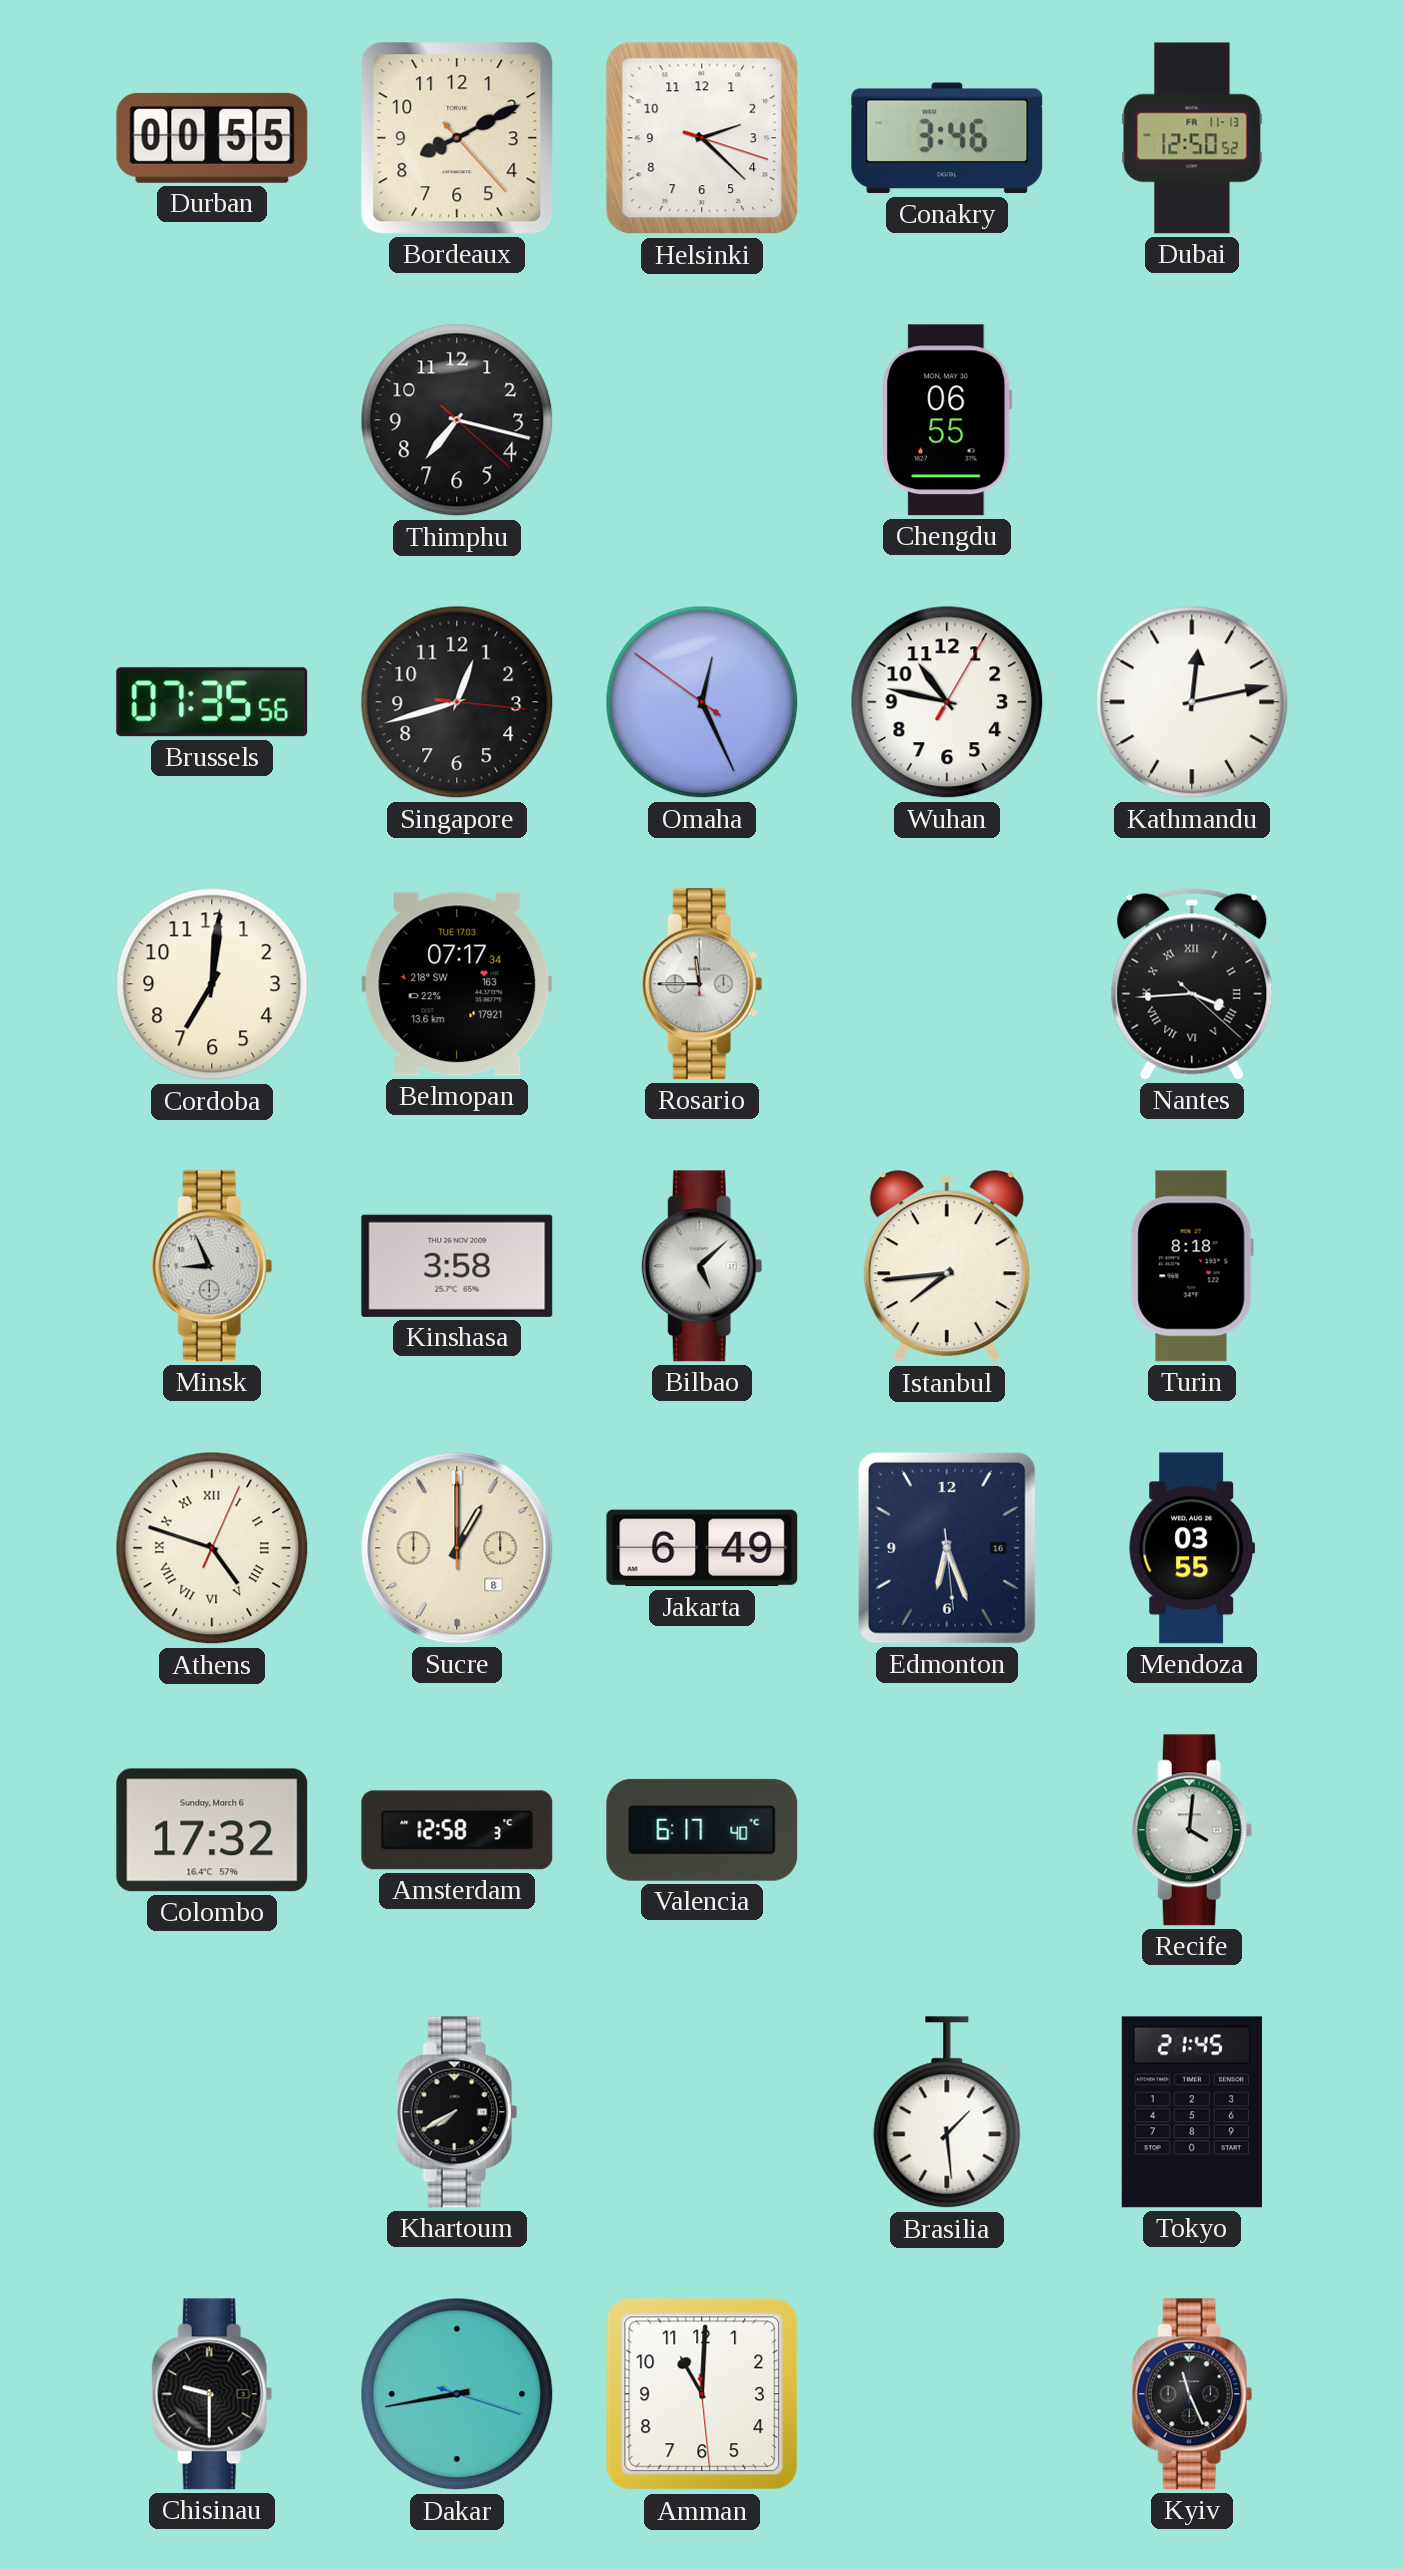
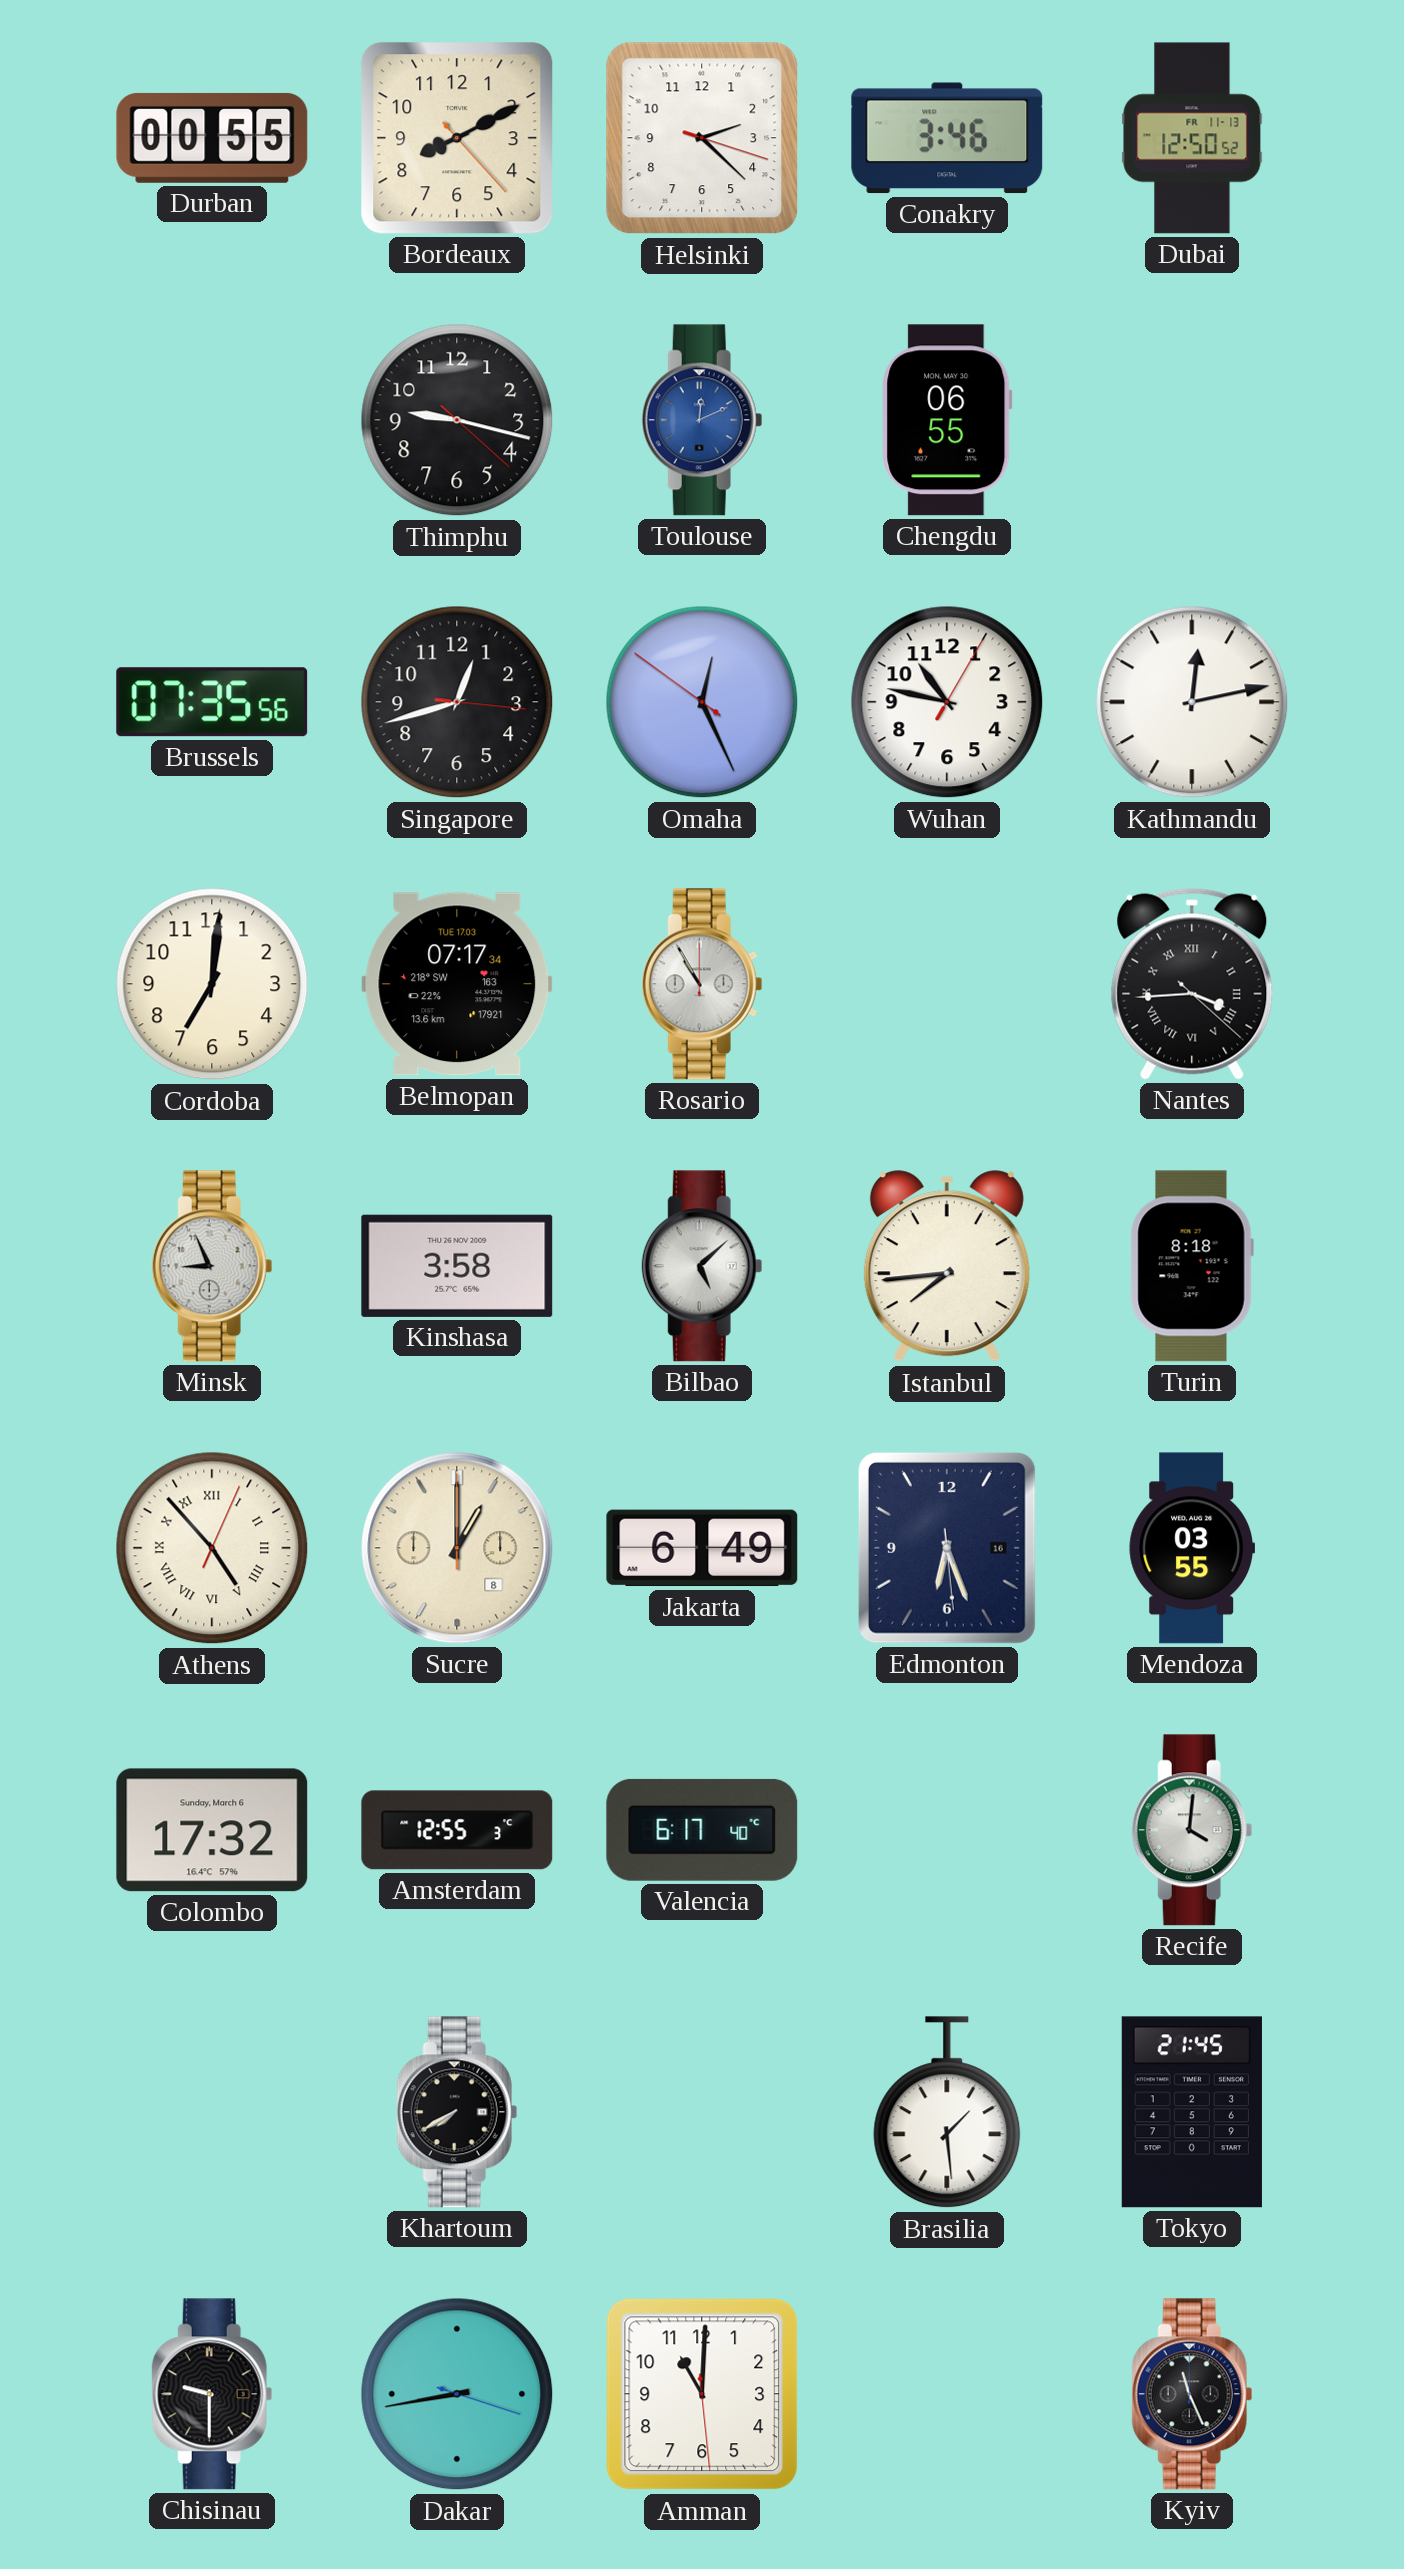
Thimphu: 7:17 -> 9:17
Toulouse: none -> 12:11
Rosario: 11:45 -> 10:55
Athens: 4:48 -> 4:53
Amsterdam: 12:58 -> 12:55
